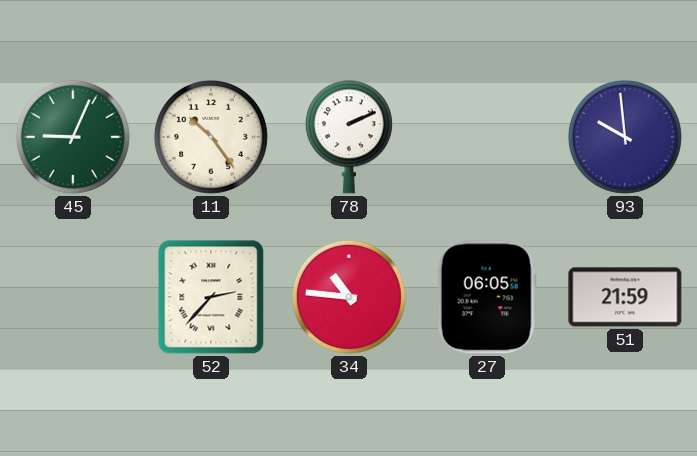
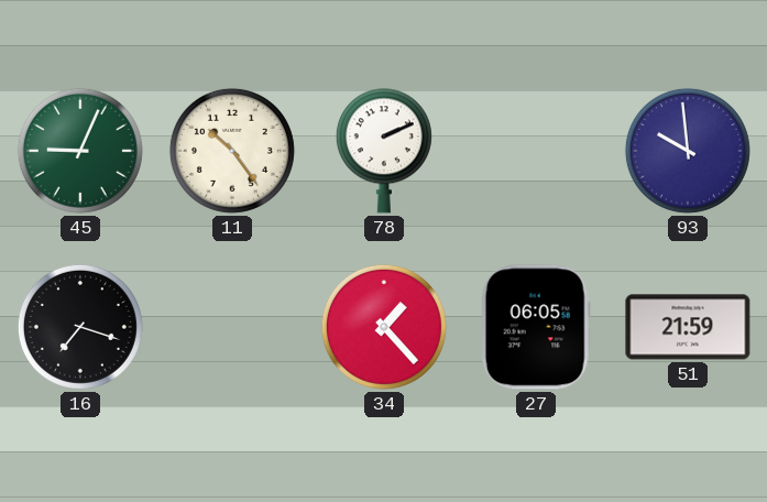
16: none -> 7:18
52: 2:37 -> none
34: 10:46 -> 1:23
